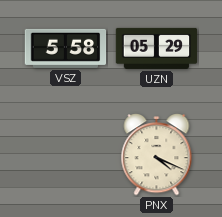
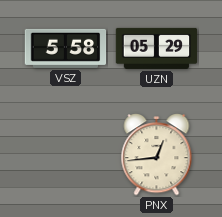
PNX: 4:19 -> 12:44
